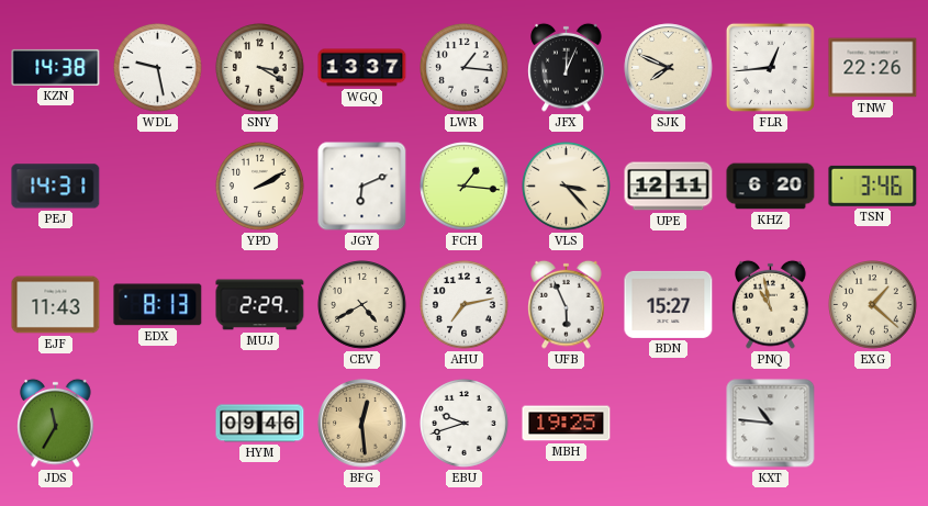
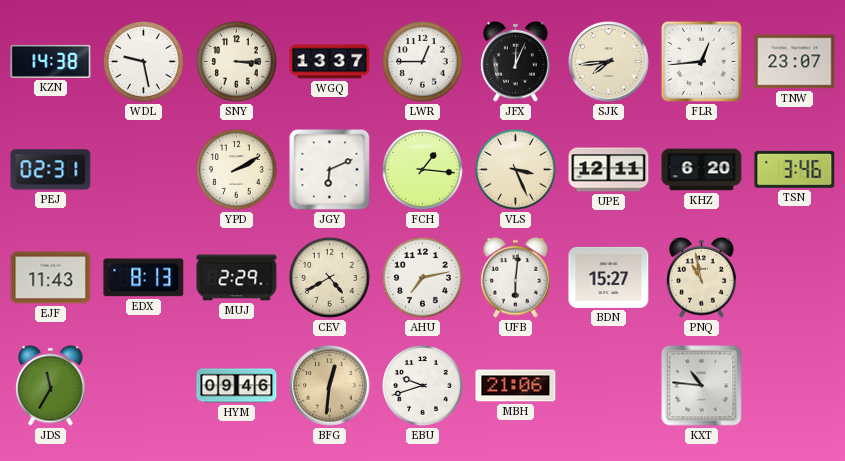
SNY: 3:20 -> 3:15
LWR: 1:16 -> 12:45
SJK: 7:49 -> 7:44
TNW: 22:26 -> 23:07
PEJ: 14:31 -> 02:31
VLS: 3:23 -> 3:26
UFB: 5:56 -> 6:01
EXG: 1:22 -> none
BFG: 12:29 -> 12:31
MBH: 19:25 -> 21:06
